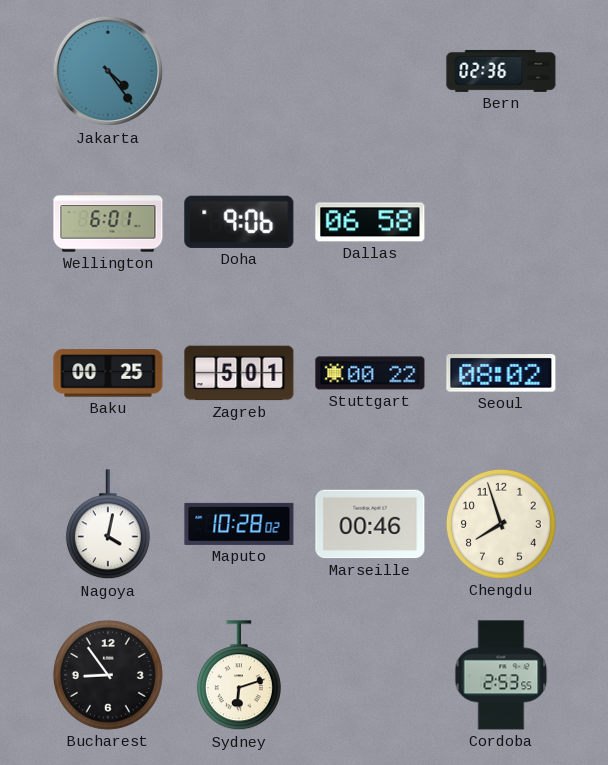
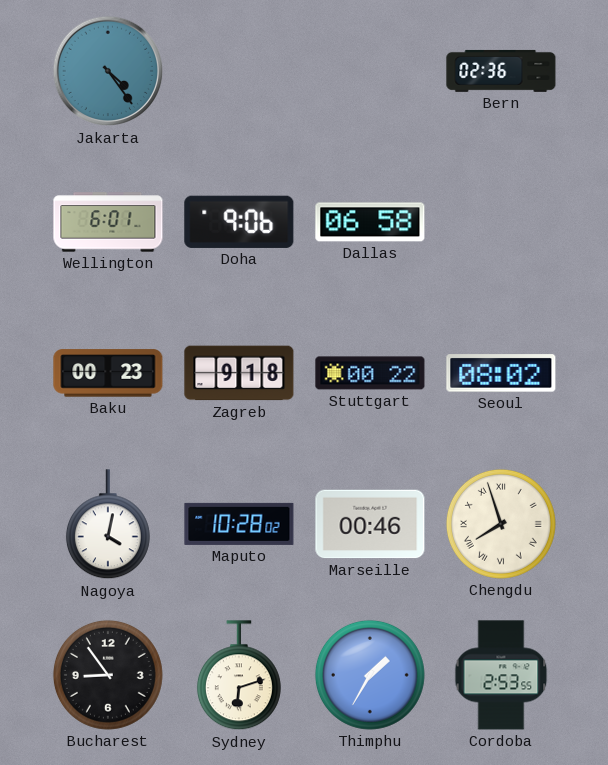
Baku: 00:25 -> 00:23
Zagreb: 5:01 -> 9:18
Chengdu numerals: Arabic -> Roman
Thimphu: none -> 1:35
